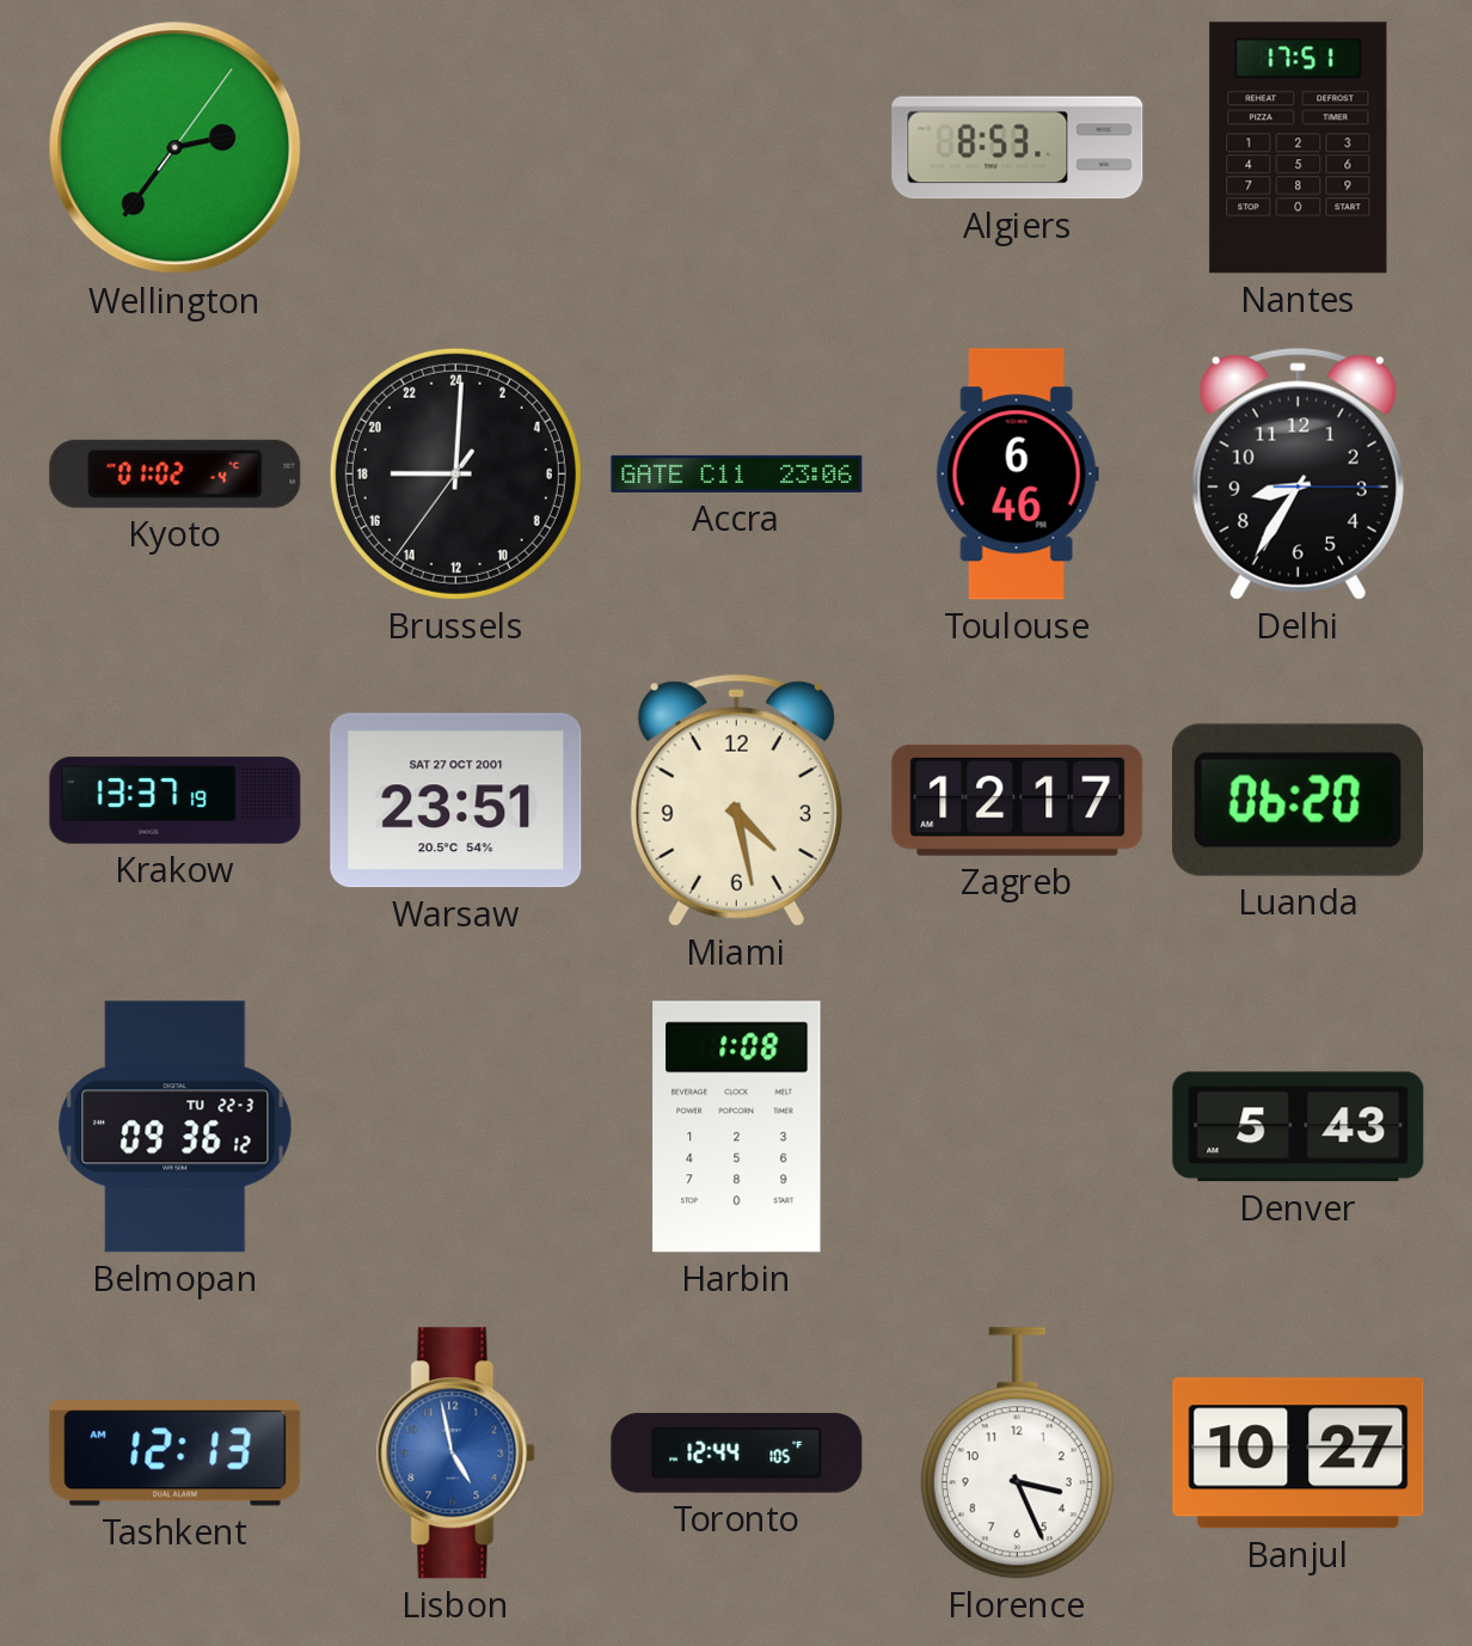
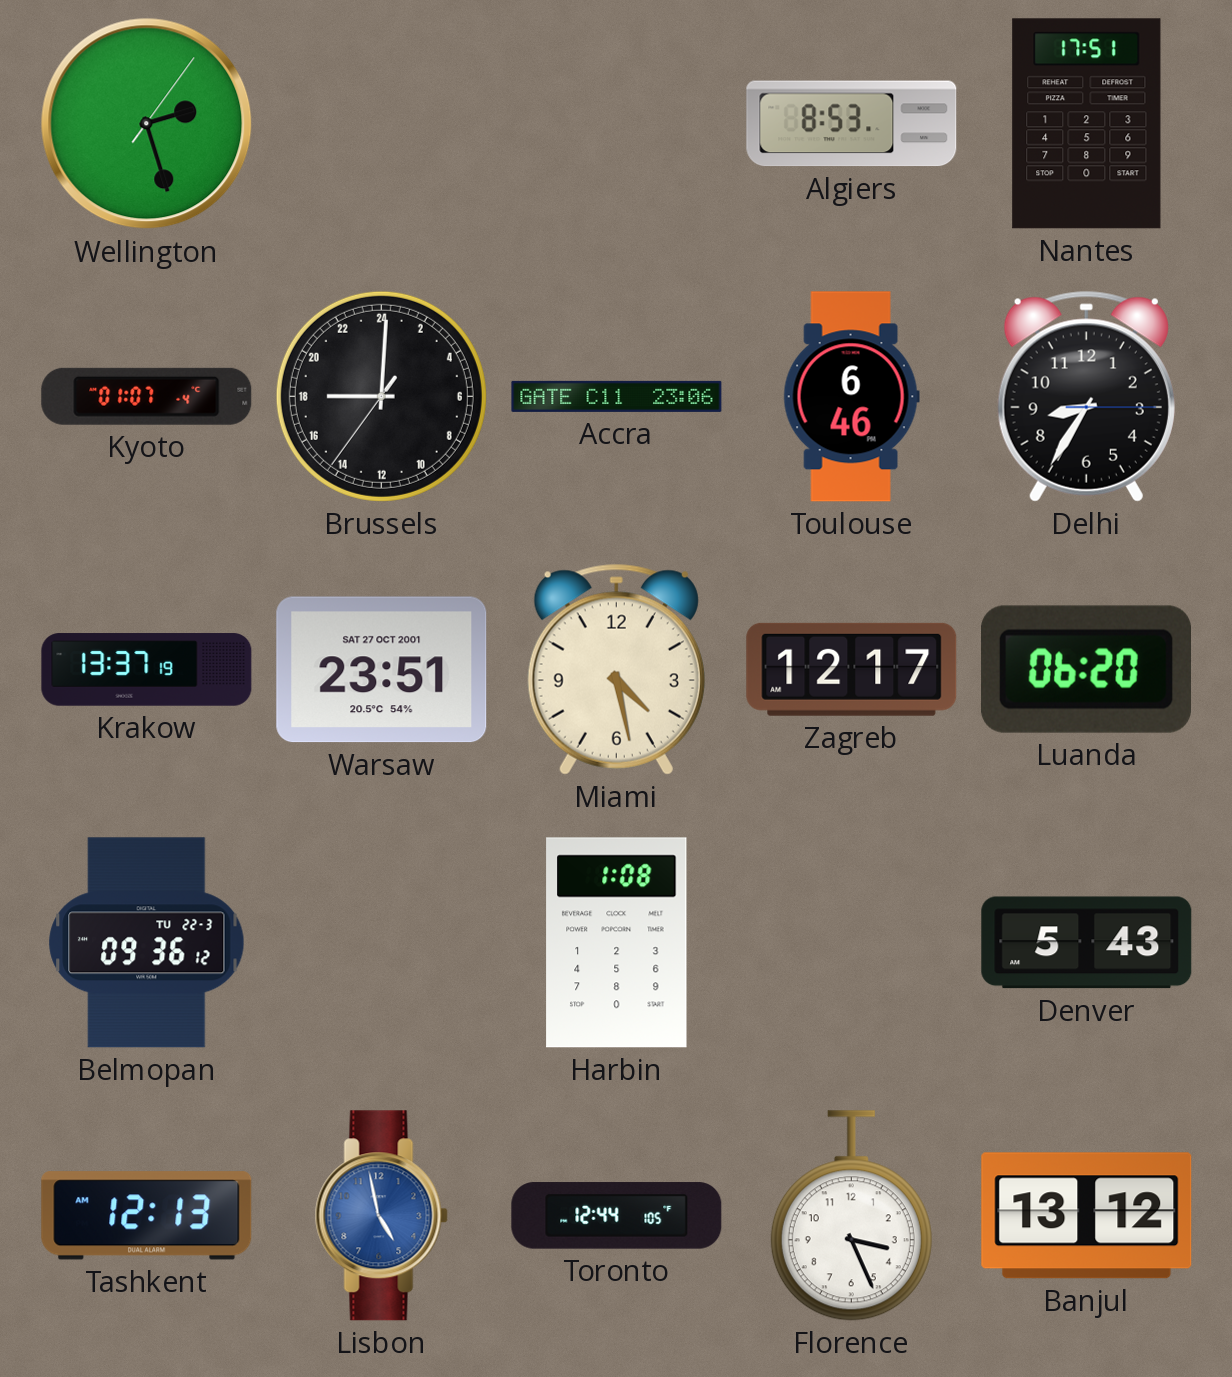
Wellington: 2:36 -> 2:27
Kyoto: 01:02 -> 01:07
Banjul: 10:27 -> 13:12
